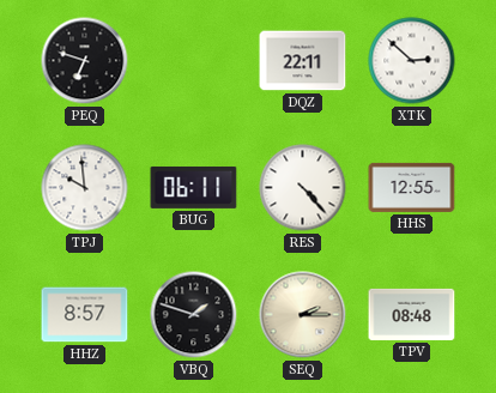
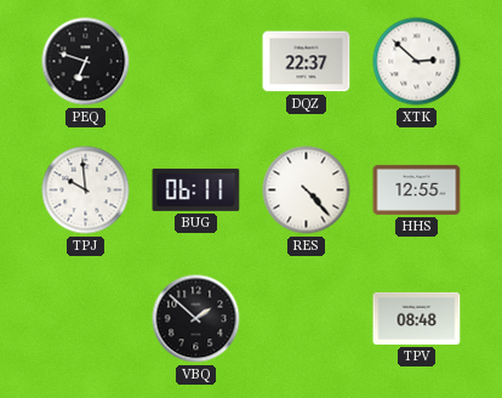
DQZ: 22:11 -> 22:37
HHZ: 8:57 -> none
VBQ: 1:48 -> 1:52
SEQ: 2:15 -> none
